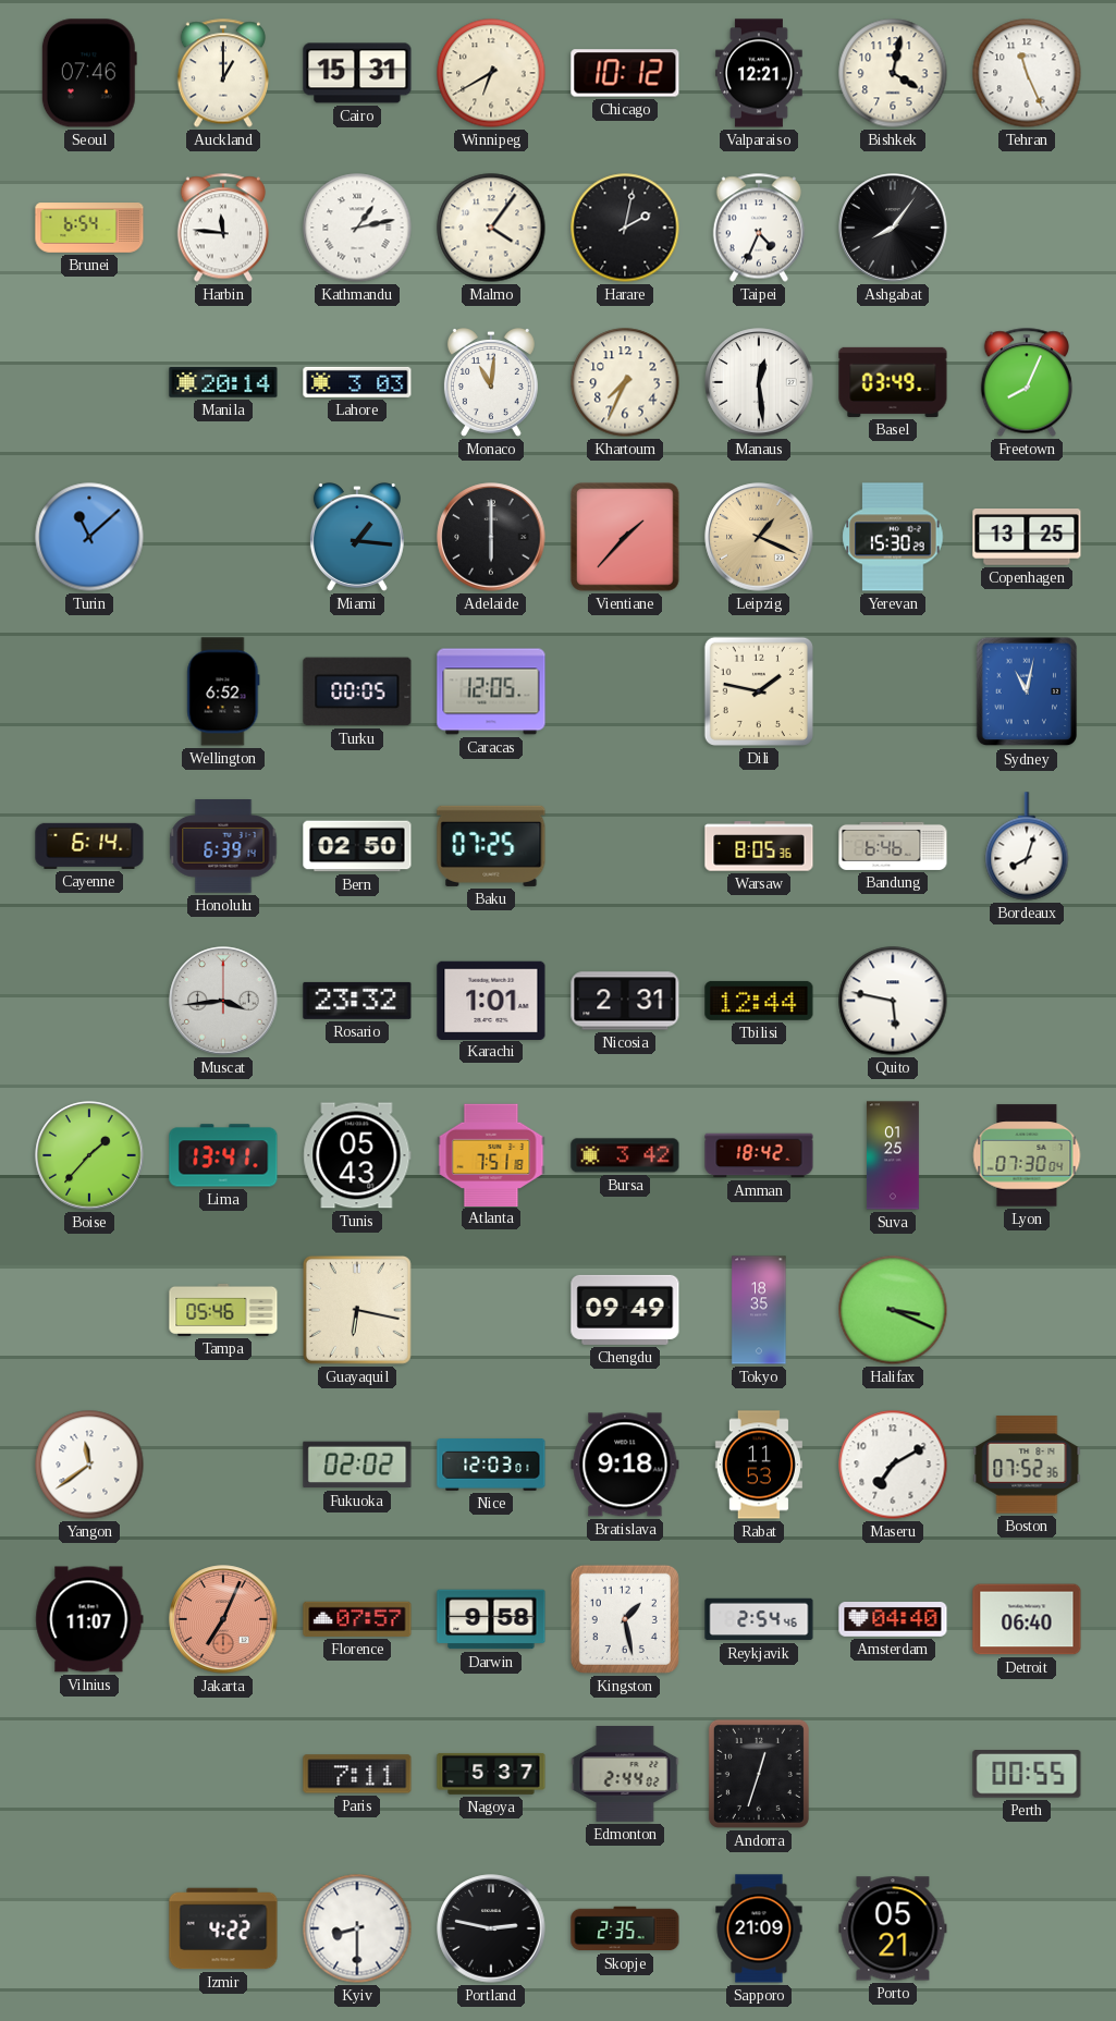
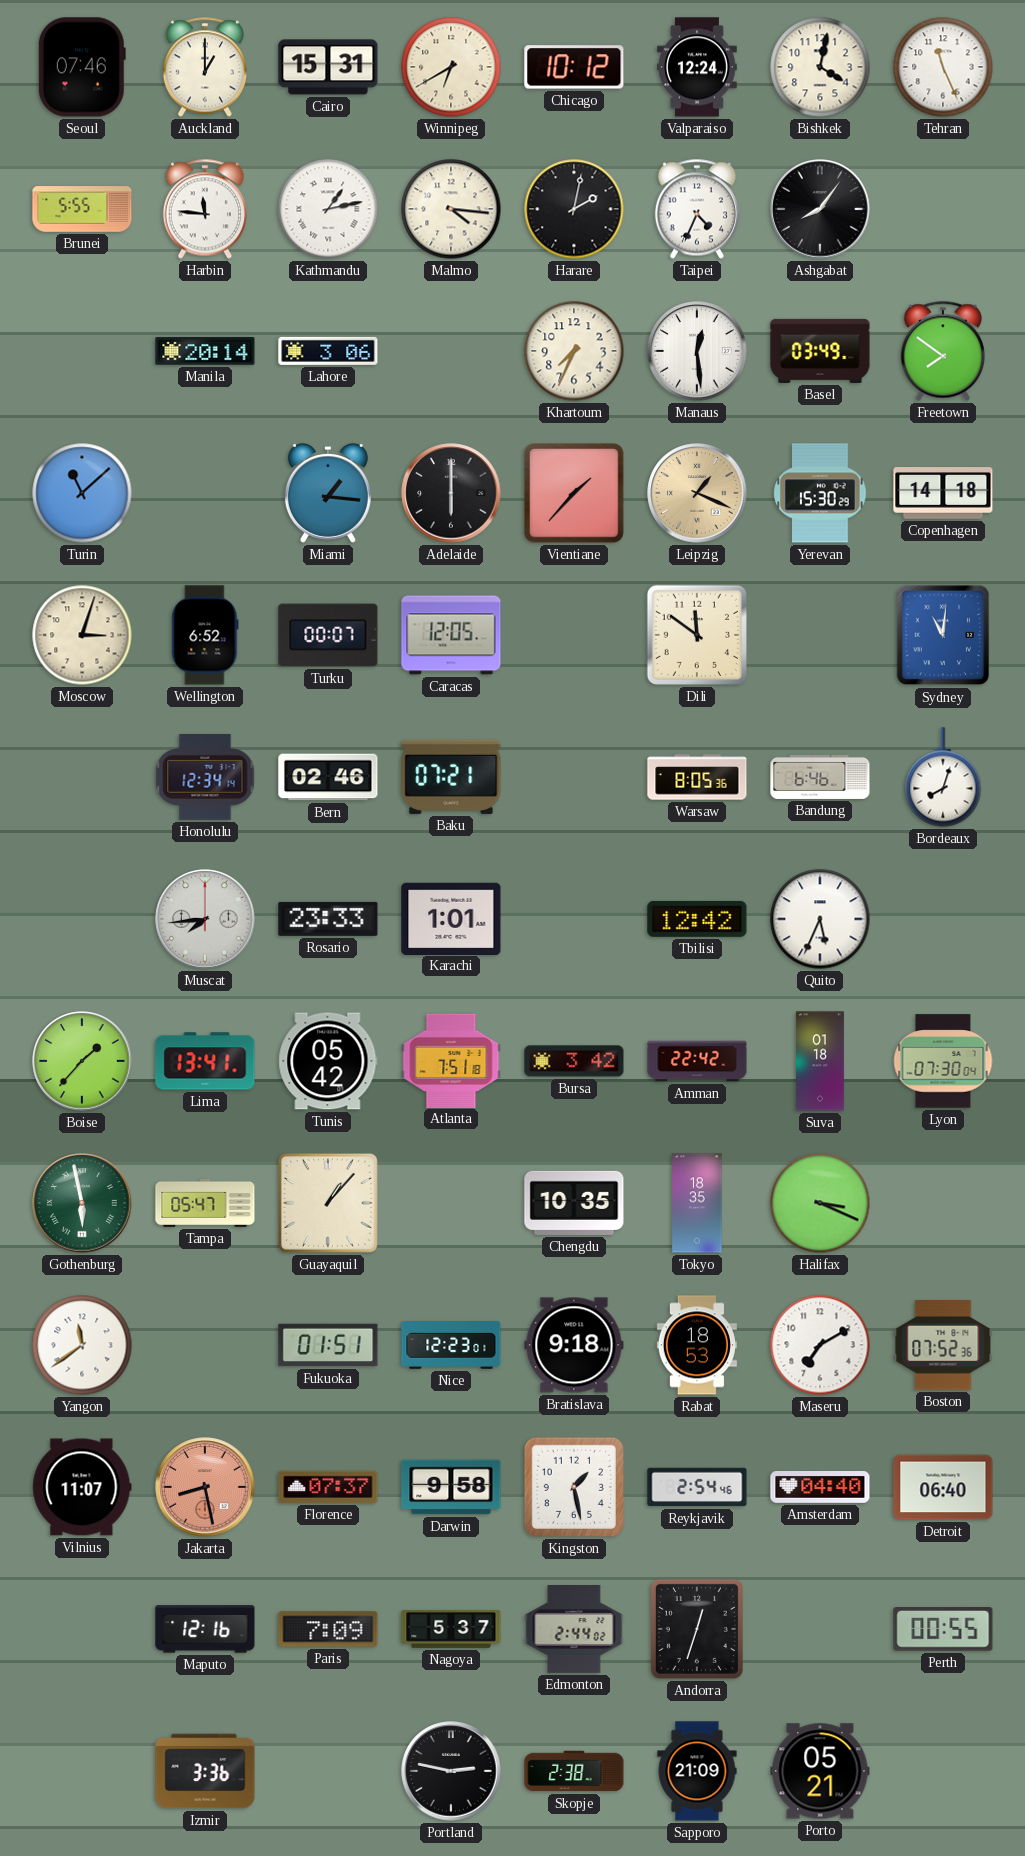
Valparaiso: 12:21 -> 12:24
Brunei: 6:54 -> 5:55
Malmo: 4:06 -> 4:16
Lahore: 3:03 -> 3:06
Monaco: 11:01 -> none
Freetown: 8:04 -> 7:51
Copenhagen: 13:25 -> 14:18
Moscow: none -> 3:03
Turku: 00:05 -> 00:07
Dili: 1:47 -> 11:51
Sydney: 11:02 -> 11:01
Cayenne: 6:14 -> none
Honolulu: 6:39 -> 12:34
Bern: 02:50 -> 02:46
Baku: 07:25 -> 07:21
Muscat: 3:44 -> 7:44
Rosario: 23:32 -> 23:33
Nicosia: 2:31 -> none
Tbilisi: 12:44 -> 12:42
Quito: 5:47 -> 5:34
Tunis: 05:43 -> 05:42
Amman: 18:42 -> 22:42
Suva: 01:25 -> 01:18
Gothenburg: none -> 5:58
Tampa: 05:46 -> 05:47
Guayaquil: 6:17 -> 1:07
Chengdu: 09:49 -> 10:35
Fukuoka: 02:02 -> 01:51
Nice: 12:03 -> 12:23
Rabat: 11:53 -> 18:53
Jakarta: 7:04 -> 8:28
Florence: 07:57 -> 07:37
Maputo: none -> 12:16
Paris: 7:11 -> 7:09
Izmir: 4:22 -> 3:36
Kyiv: 8:30 -> none
Skopje: 2:35 -> 2:38
